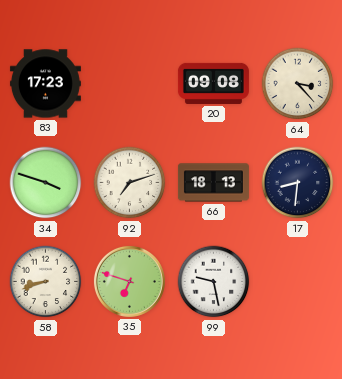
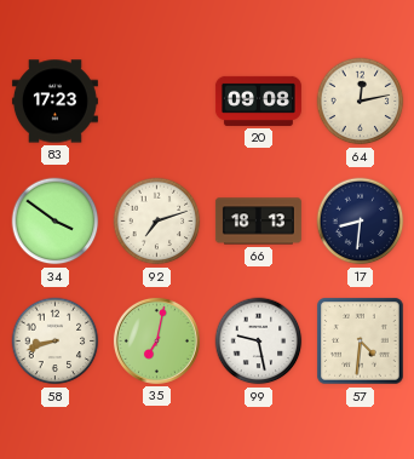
64: 3:23 -> 12:13
34: 3:48 -> 3:51
35: 6:48 -> 7:02
57: none -> 4:31
